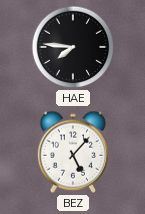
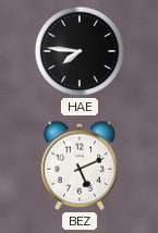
BEZ: 5:07 -> 5:11
